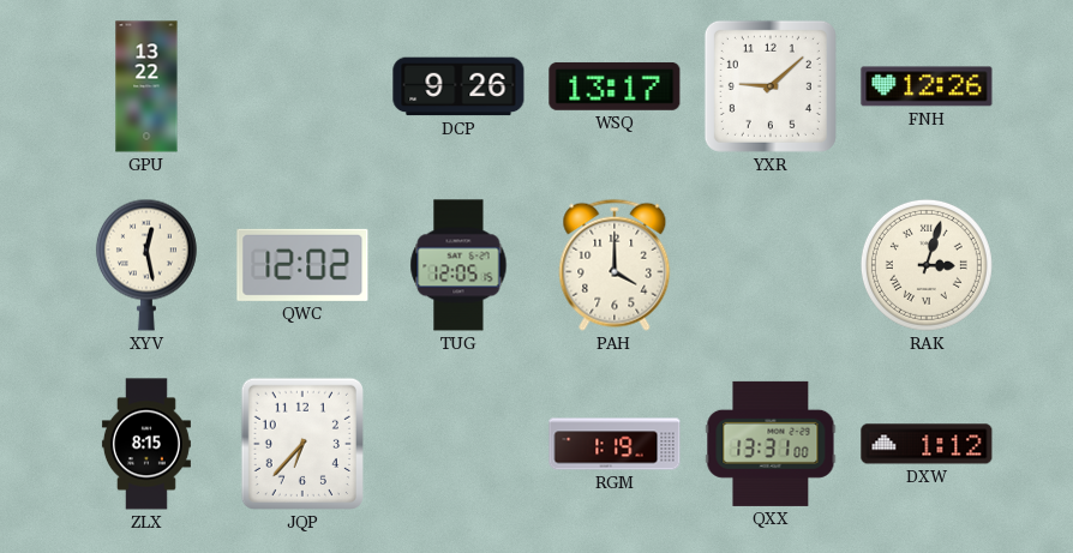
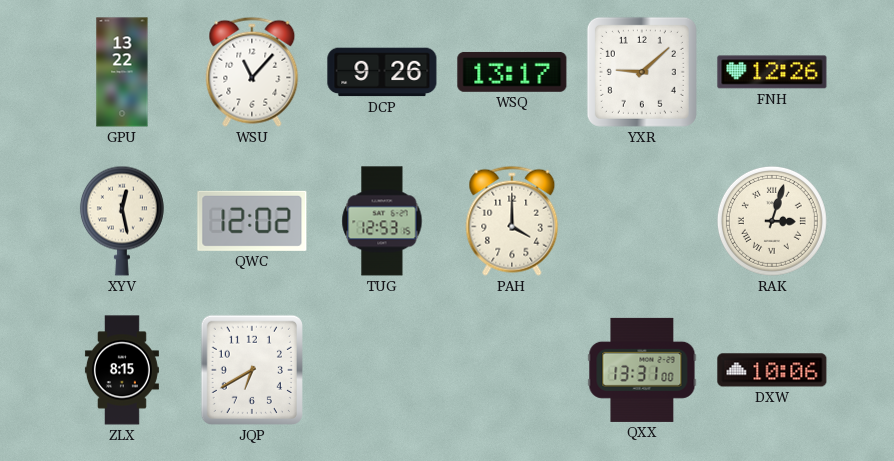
WSU: none -> 11:07
TUG: 12:05 -> 12:53
JQP: 6:37 -> 6:40
RGM: 1:19 -> none
DXW: 1:12 -> 10:06
